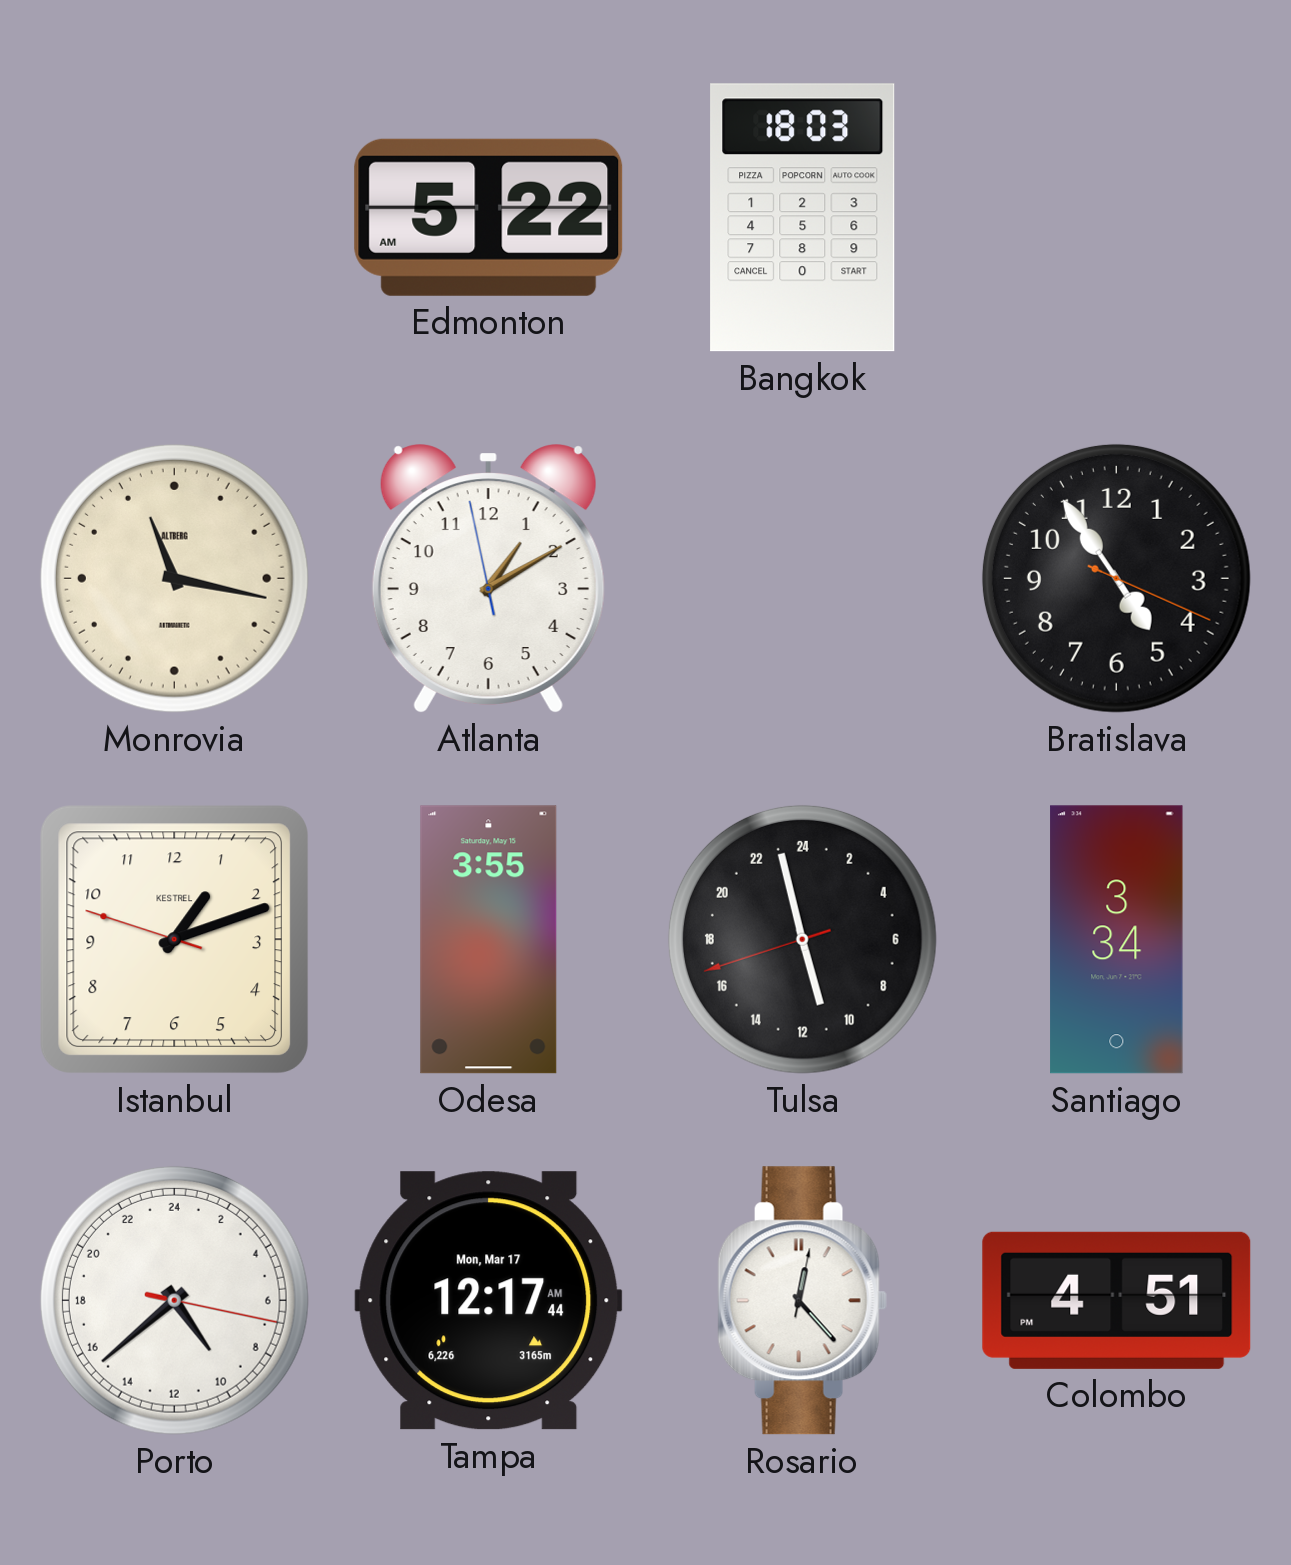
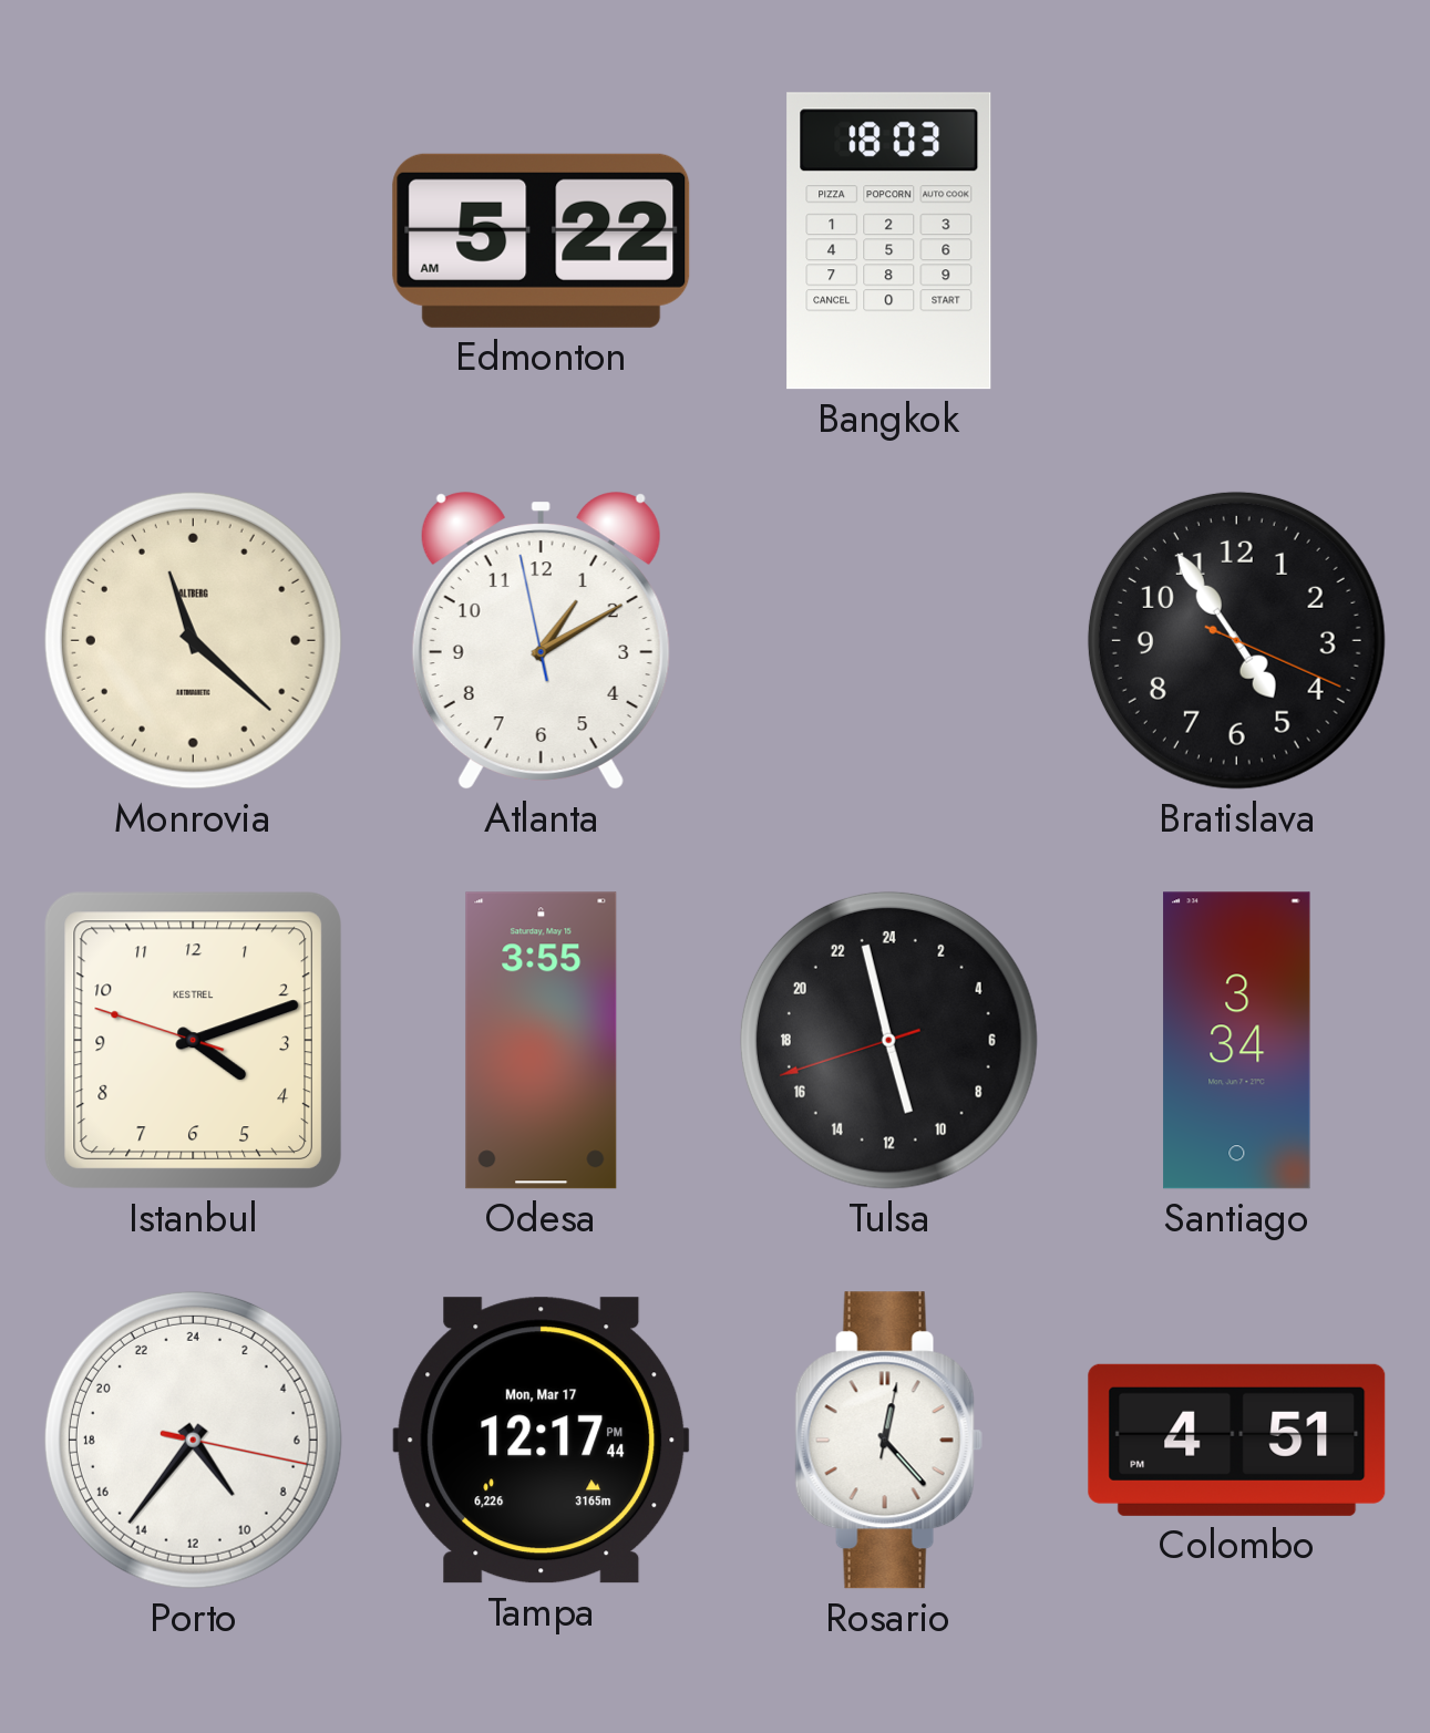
Monrovia: 11:17 -> 11:22
Istanbul: 1:11 -> 4:11
Porto: 9:38 -> 9:36
Tampa: 12:17:44 AM -> 12:17:44 PM
